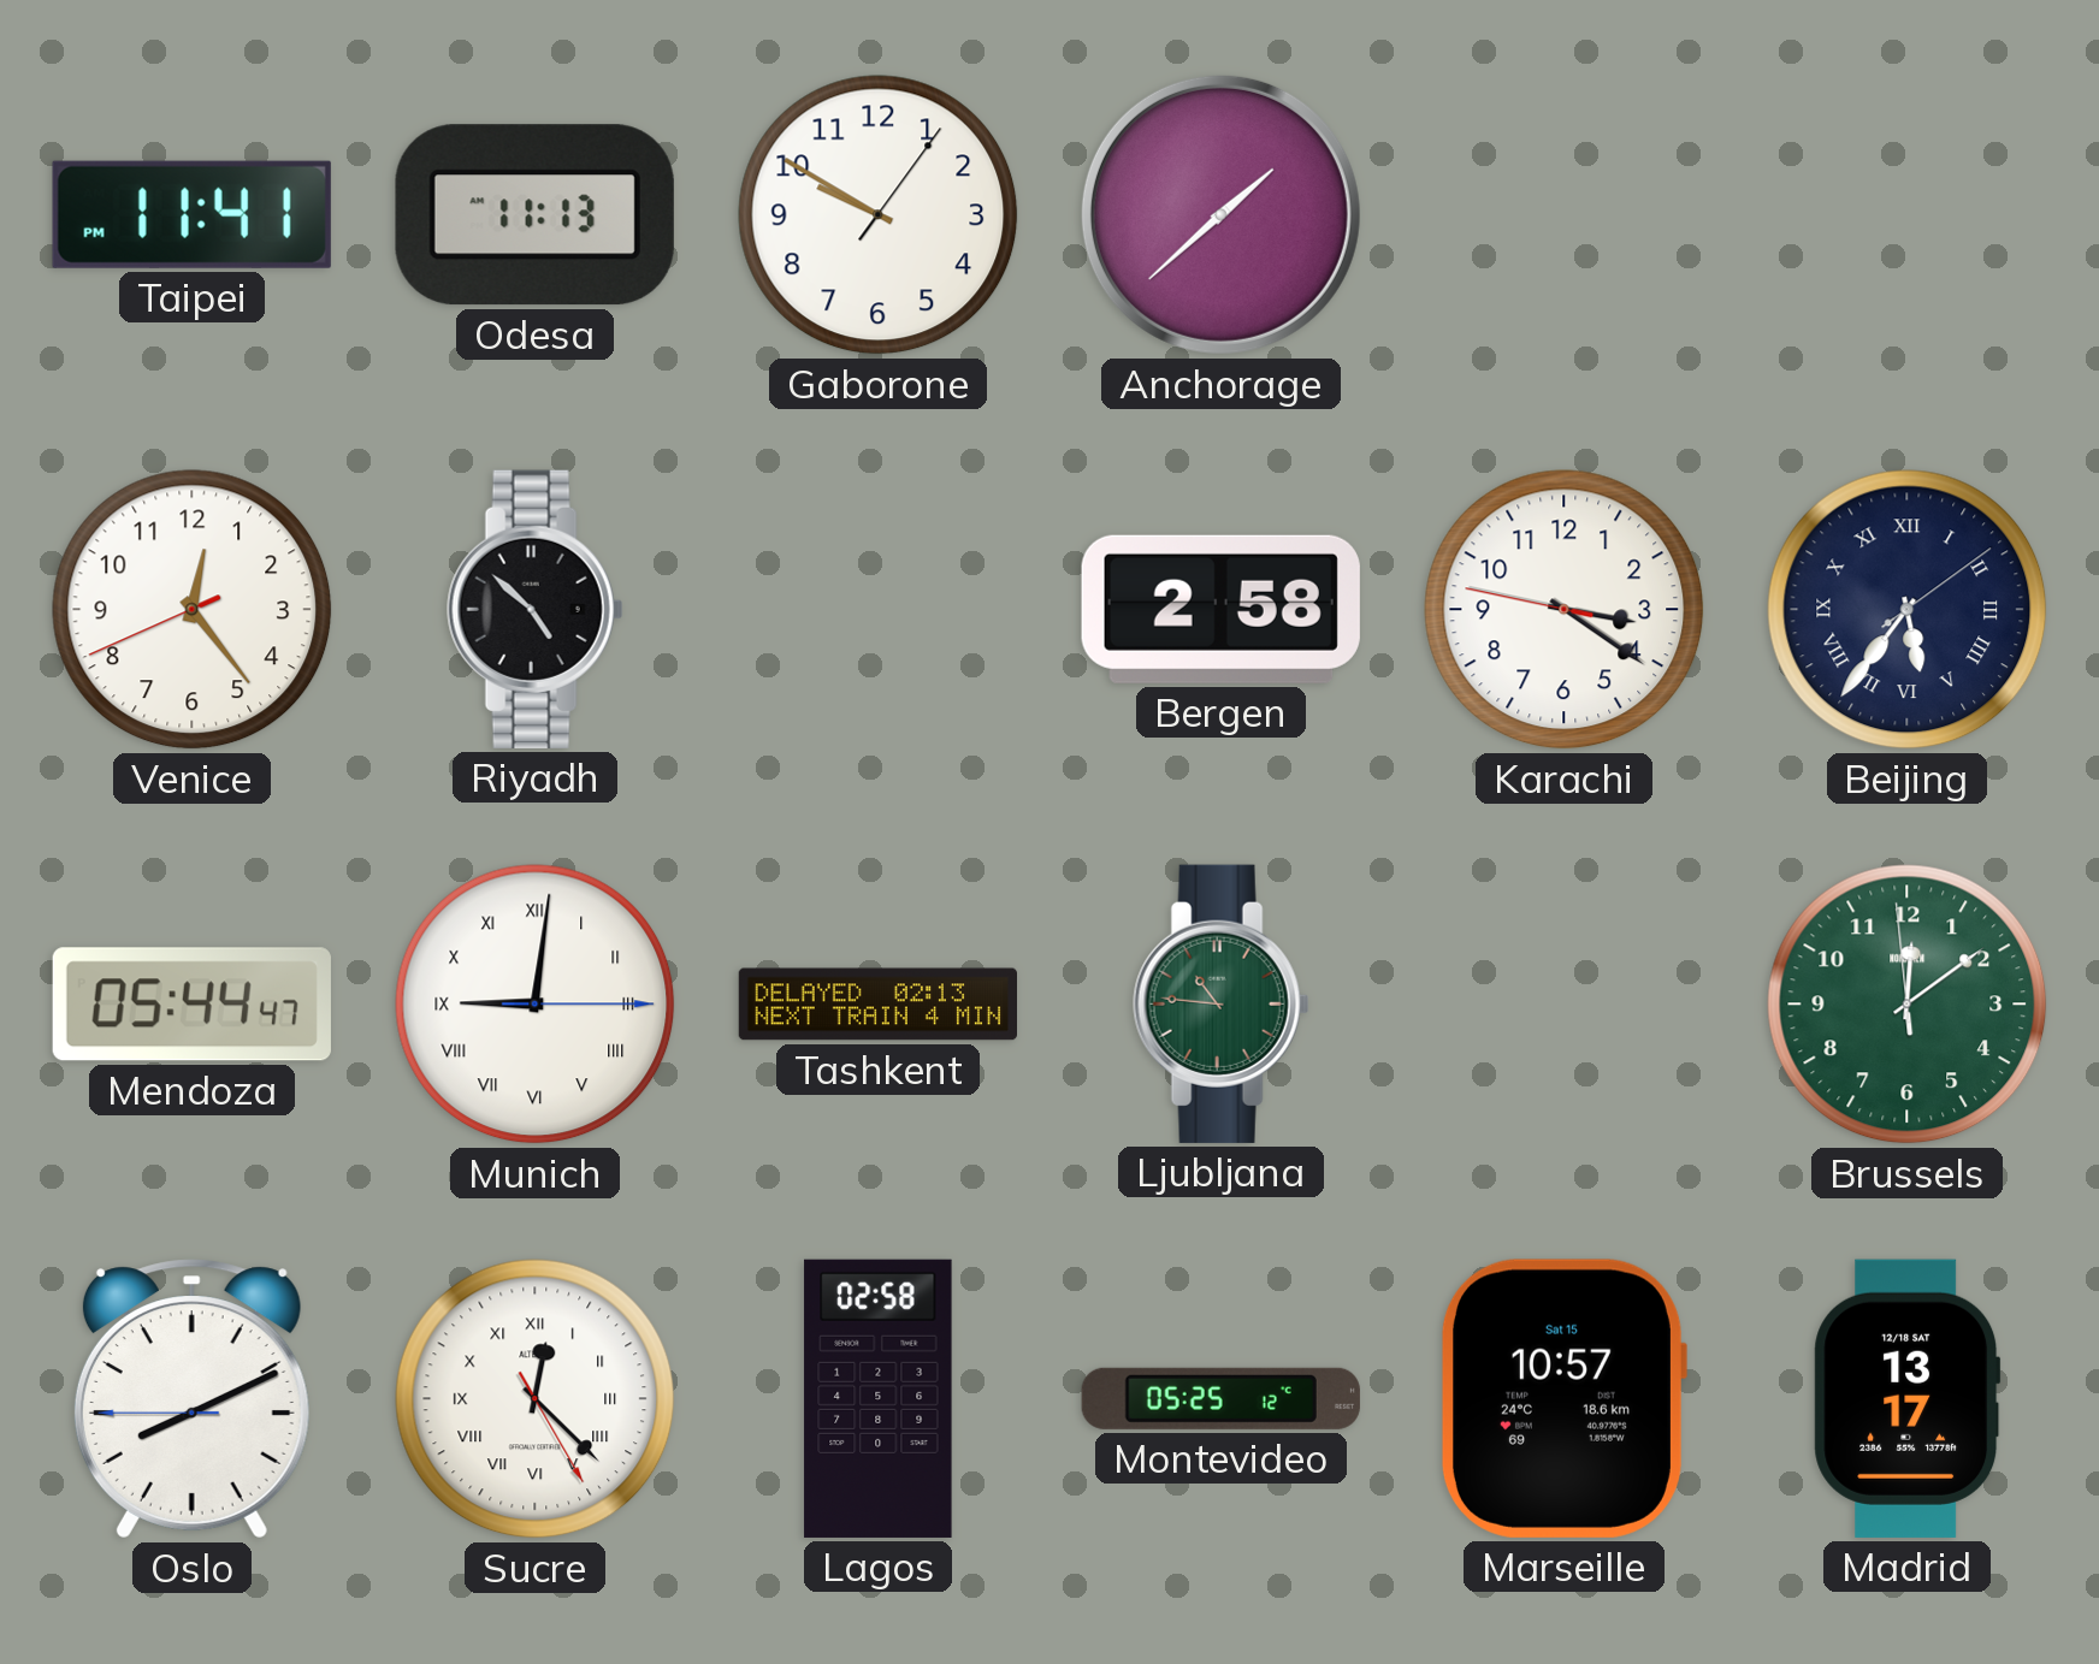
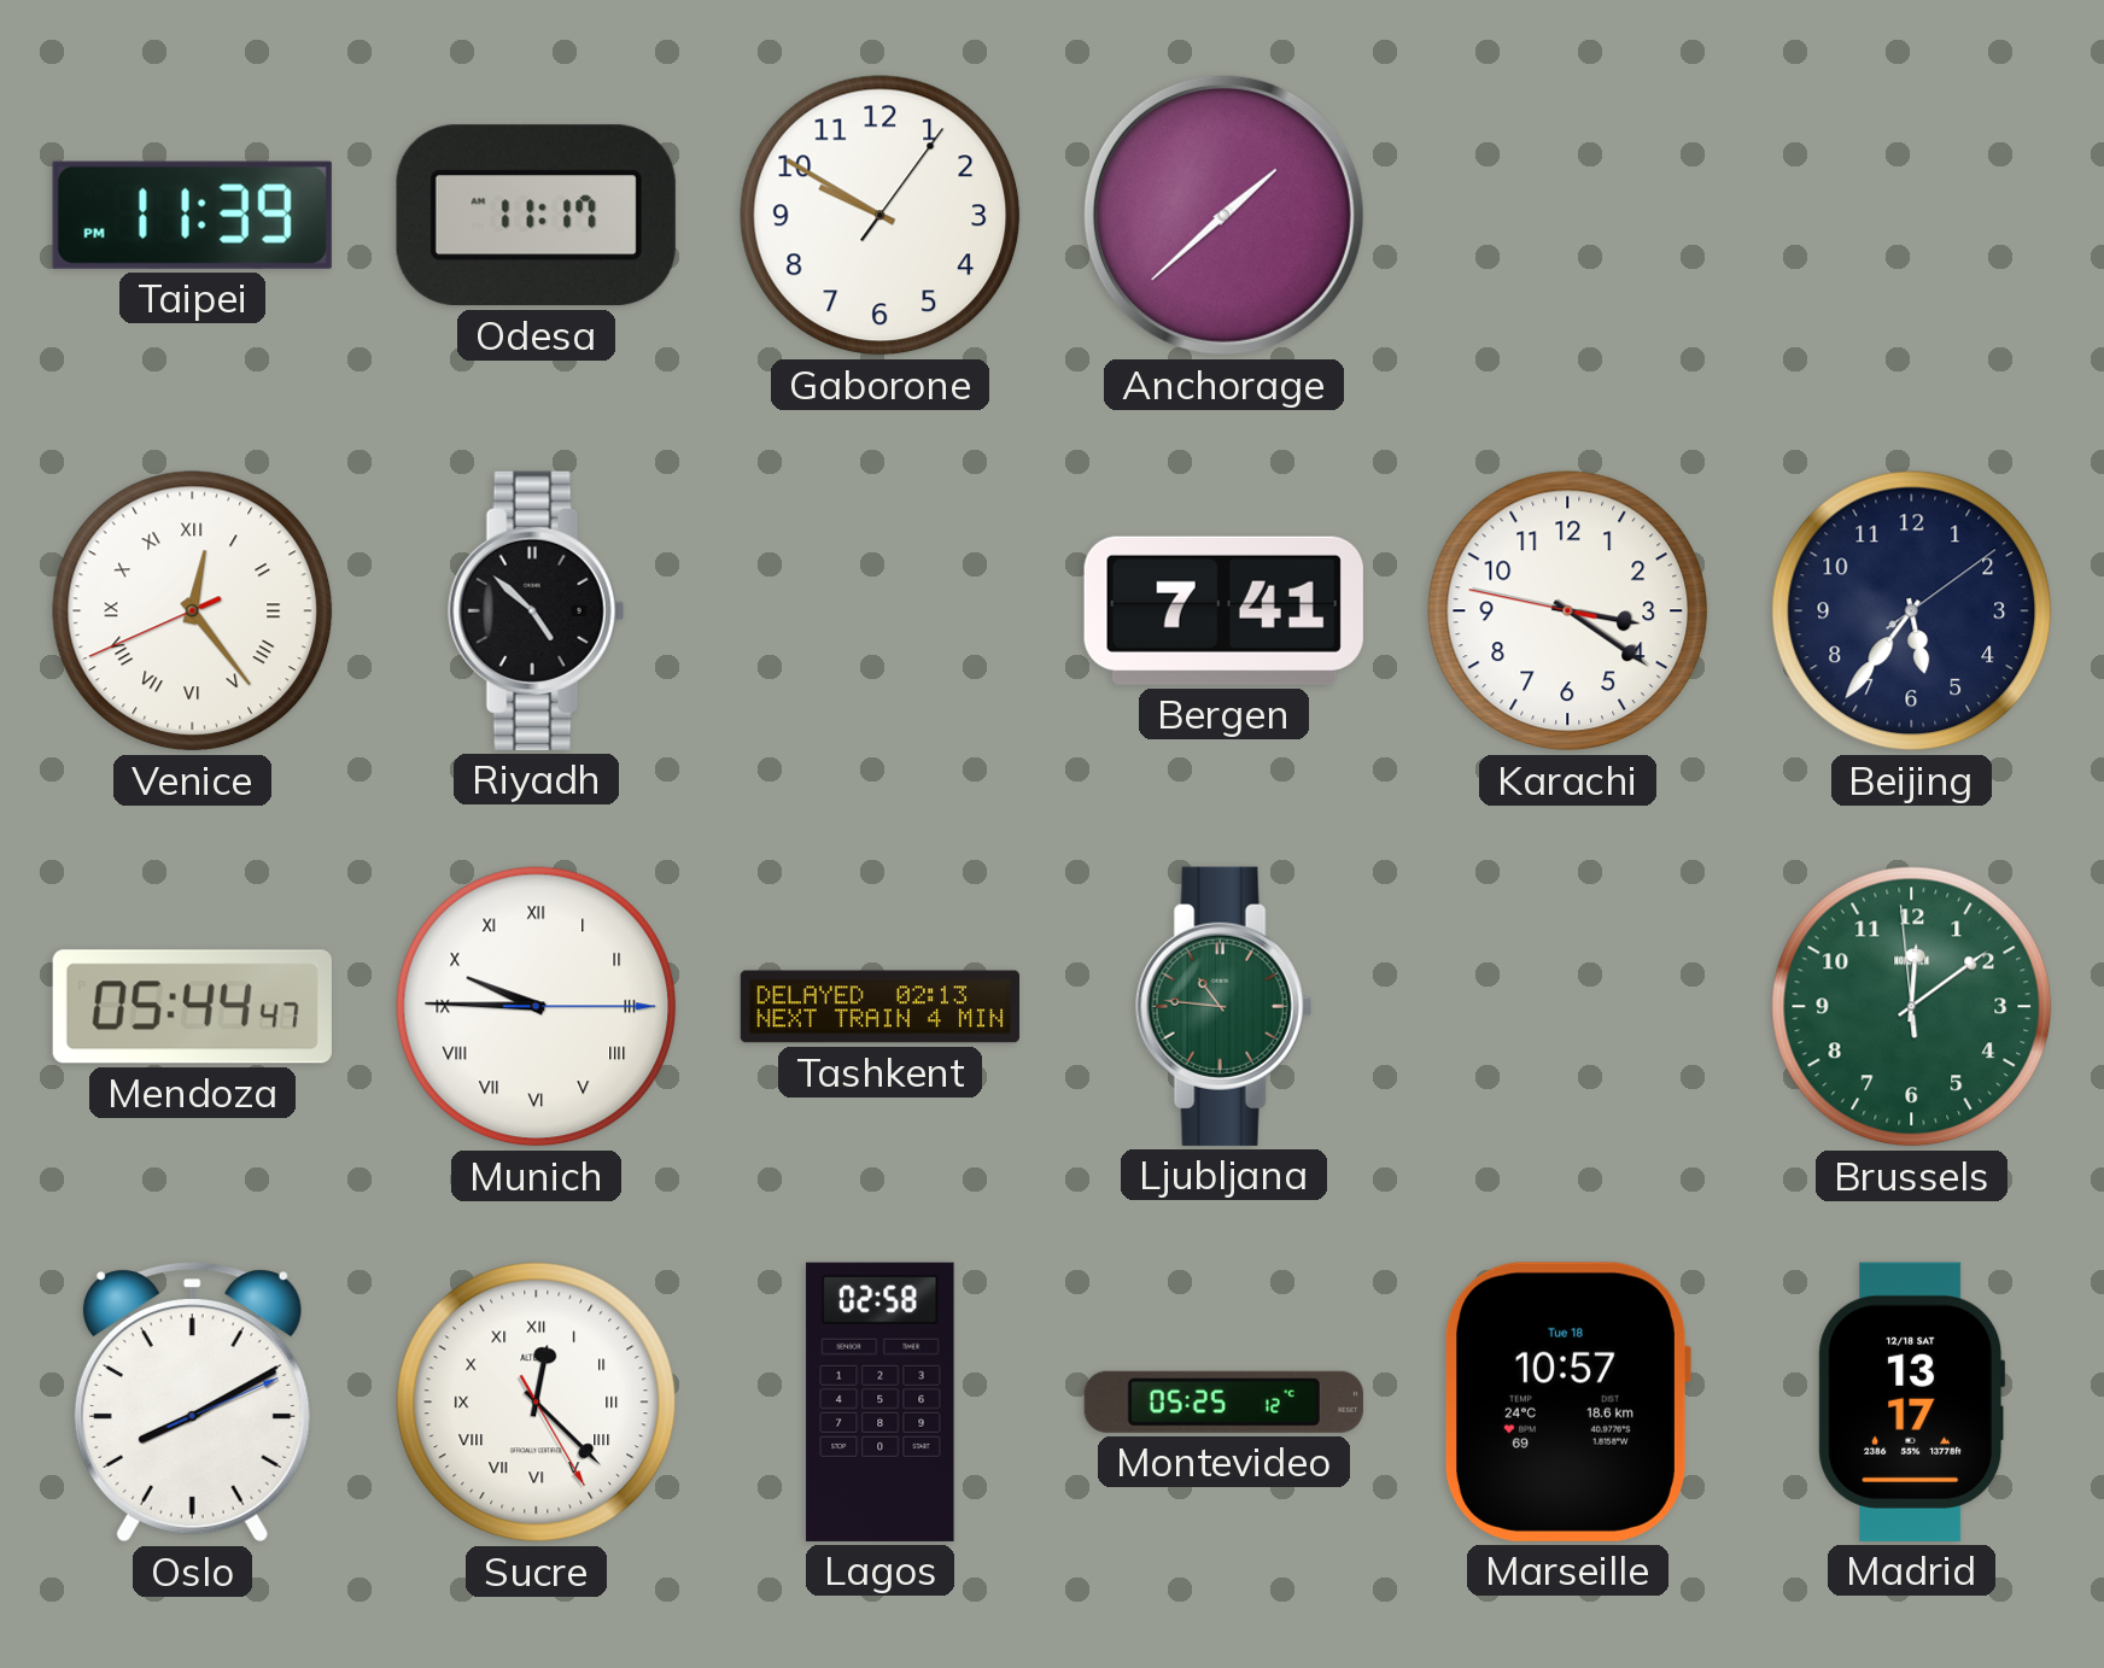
Taipei: 11:41 -> 11:39
Odesa: 11:13 -> 11:17
Venice numerals: Arabic -> Roman
Bergen: 2:58 -> 7:41
Beijing numerals: Roman -> Arabic
Munich: 9:01 -> 9:45
Oslo: 8:10:45 -> 8:10:11
Marseille date: Sat 15 -> Tue 18
